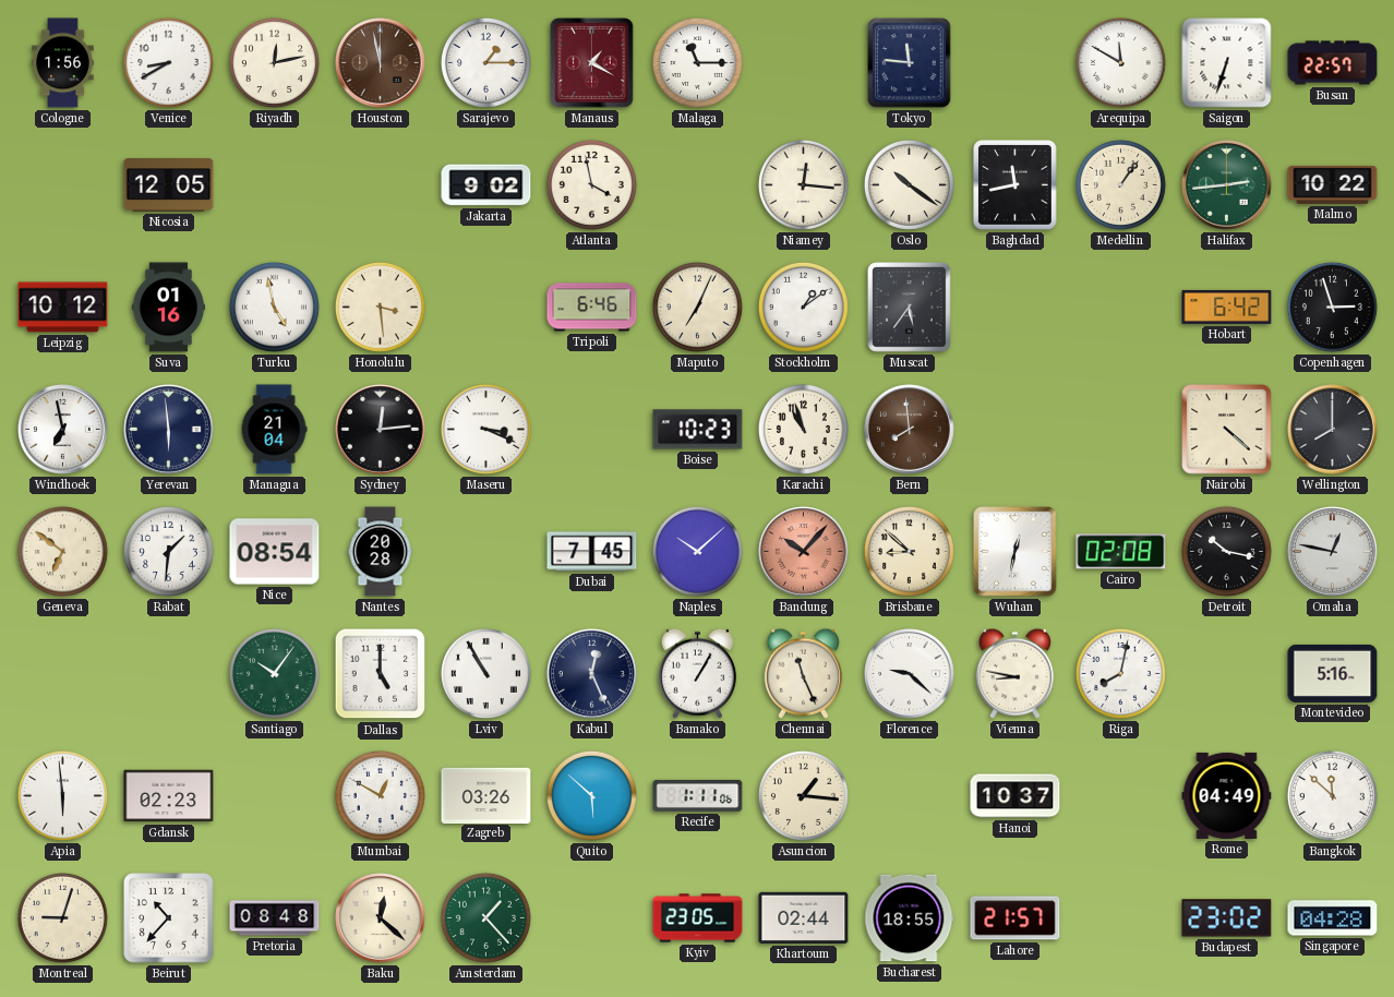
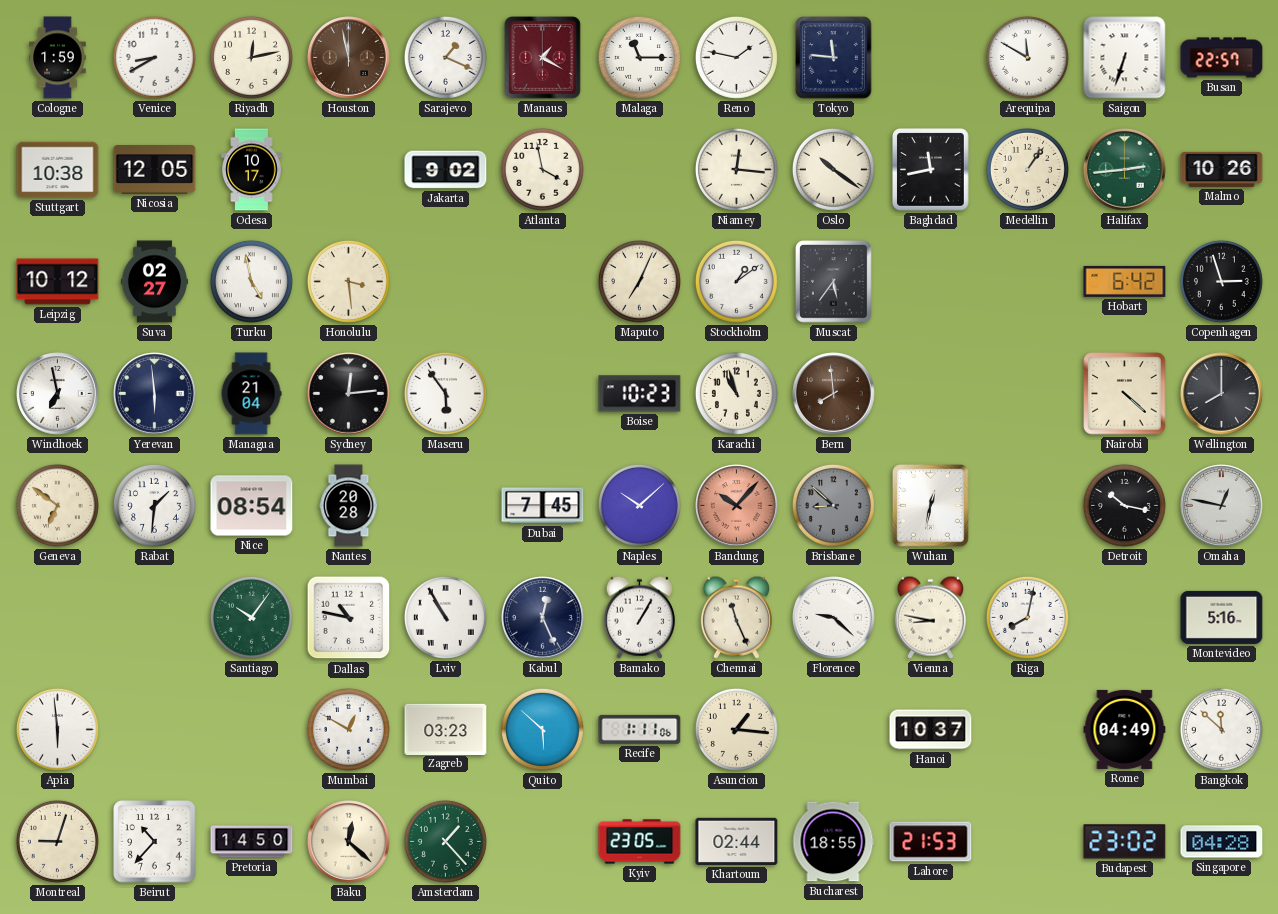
Cologne: 1:56 -> 1:59
Sarajevo: 1:15 -> 1:19
Reno: none -> 1:47
Stuttgart: none -> 10:38
Odesa: none -> 10:17
Malmo: 10:22 -> 10:26
Suva: 01:16 -> 02:27
Tripoli: 6:46 -> none
Maseru: 3:19 -> 5:54
Brisbane dial: cream -> grey
Cairo: 02:08 -> none
Dallas: 5:00 -> 10:47
Gdansk: 02:23 -> none
Zagreb: 03:26 -> 03:23
Pretoria: 08:48 -> 14:50
Lahore: 21:57 -> 21:53
